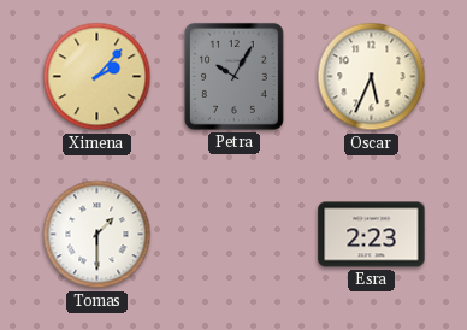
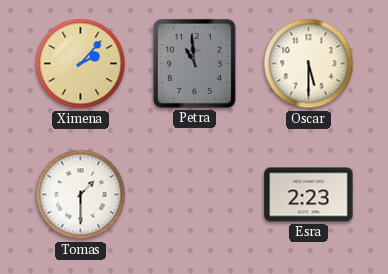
Petra: 10:05 -> 10:59
Oscar: 5:34 -> 5:30
